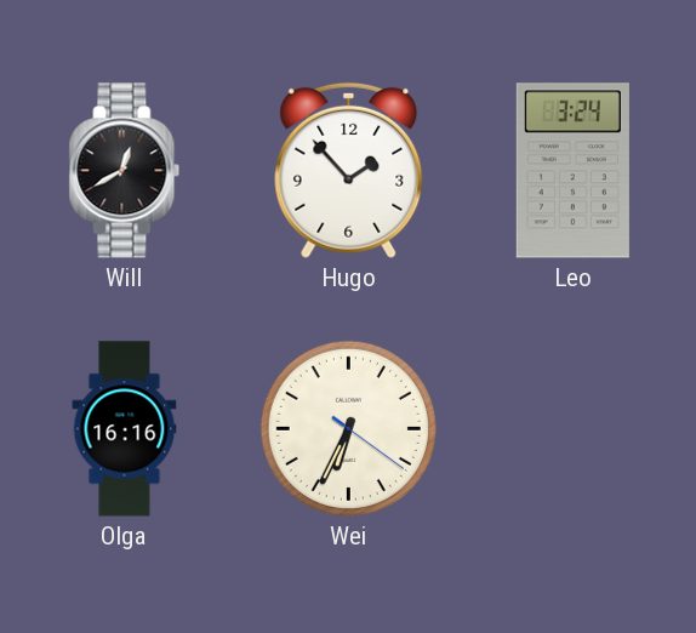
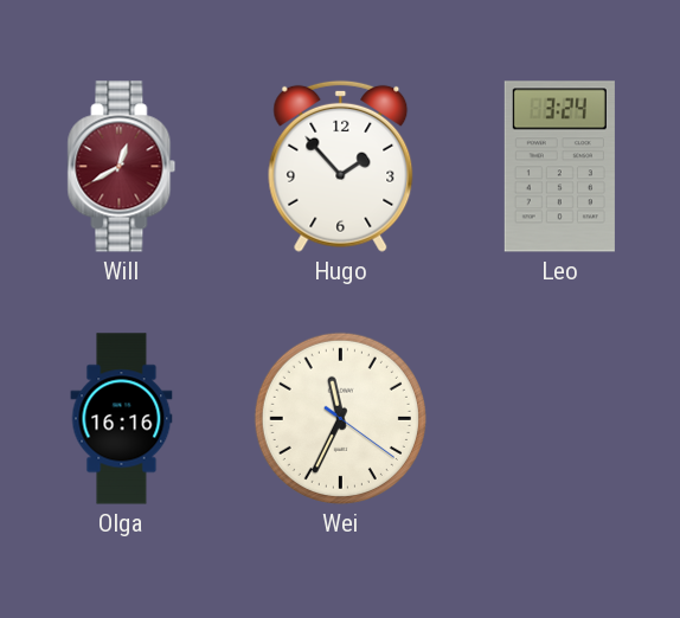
Will dial: black -> burgundy
Wei: 6:34 -> 11:34
